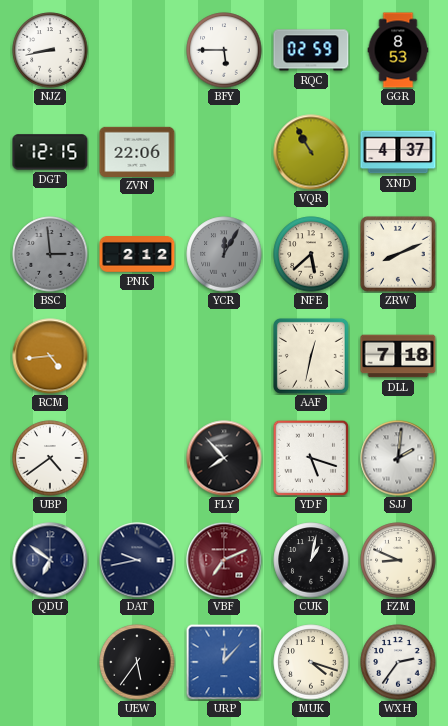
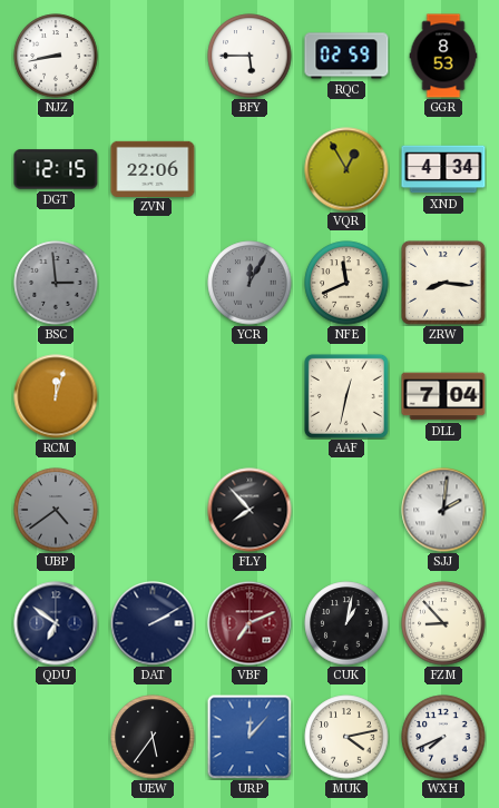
VQR: 10:55 -> 12:55
XND: 4:37 -> 4:34
PNK: 2:12 -> none
NFE: 5:38 -> 11:41
ZRW: 8:11 -> 8:16
RCM: 4:44 -> 12:03
DLL: 7:18 -> 7:04
UBP dial: white -> grey
YDF: 5:18 -> none
DAT: 9:43 -> 2:10
FZM: 8:49 -> 8:53
MUK: 4:18 -> 4:13
WXH: 2:36 -> 7:41
